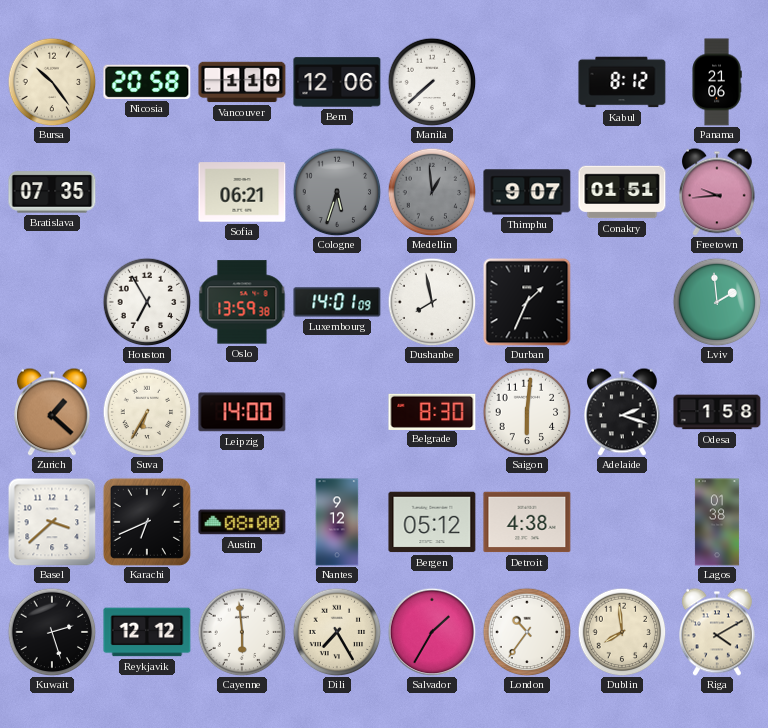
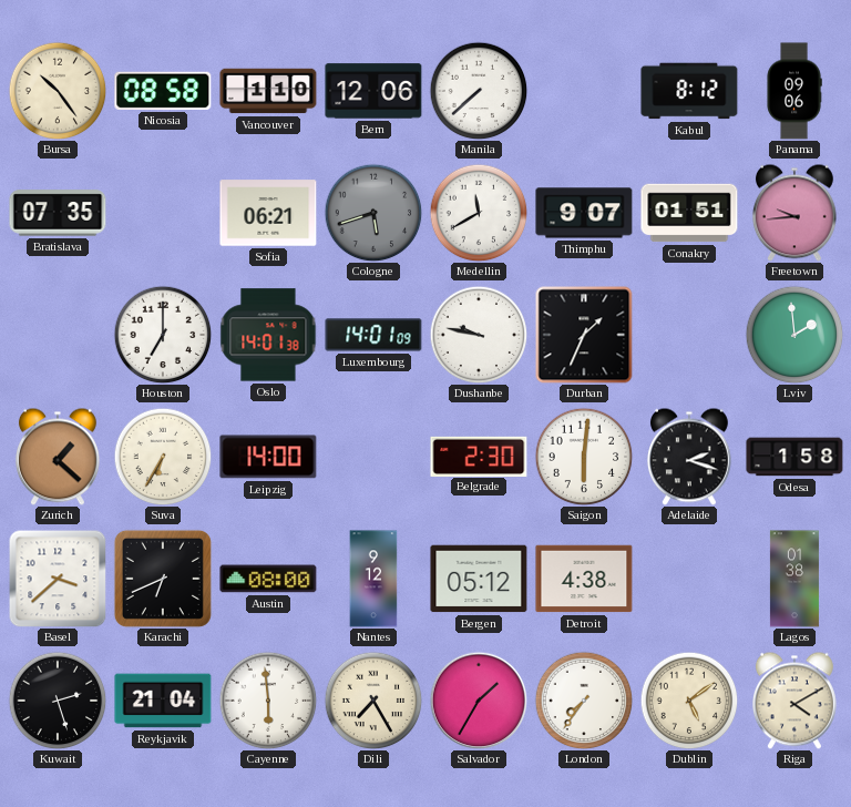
Nicosia: 20:58 -> 08:58
Panama: 21:06 -> 09:06
Cologne: 5:33 -> 5:42
Medellin: 12:59 -> 11:40
Medellin dial: grey -> white
Houston: 6:55 -> 7:00
Oslo: 13:59 -> 14:01
Dushanbe: 7:58 -> 9:47
Belgrade: 8:30 -> 2:30
Reykjavik: 12:12 -> 21:04
London: 10:36 -> 7:36
Dublin: 7:59 -> 5:09
